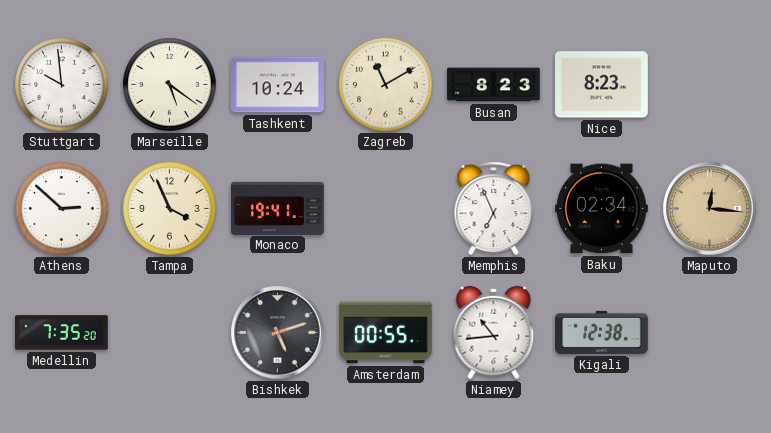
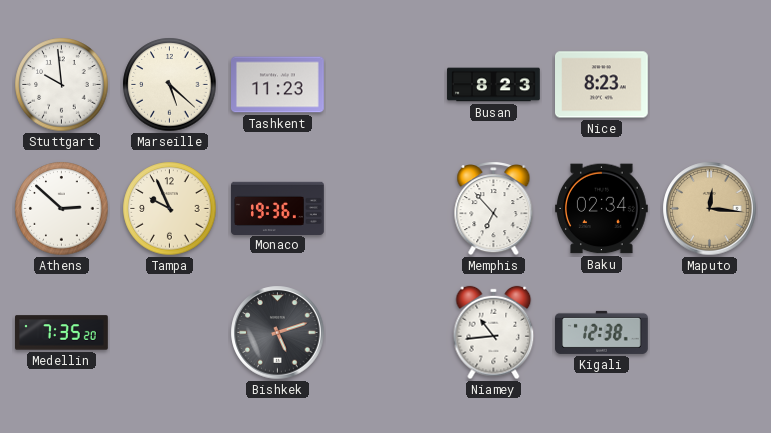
Marseille: 5:21 -> 5:22
Tashkent: 10:24 -> 11:23
Zagreb: 11:10 -> none
Tampa: 3:56 -> 9:56
Monaco: 19:41 -> 19:36
Memphis: 6:56 -> 6:53
Amsterdam: 00:55 -> none
